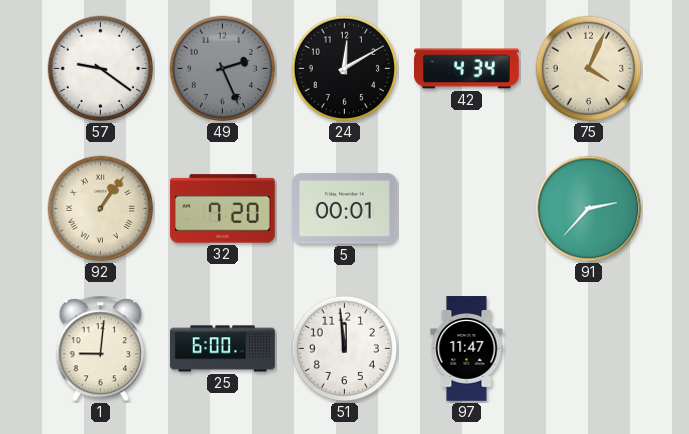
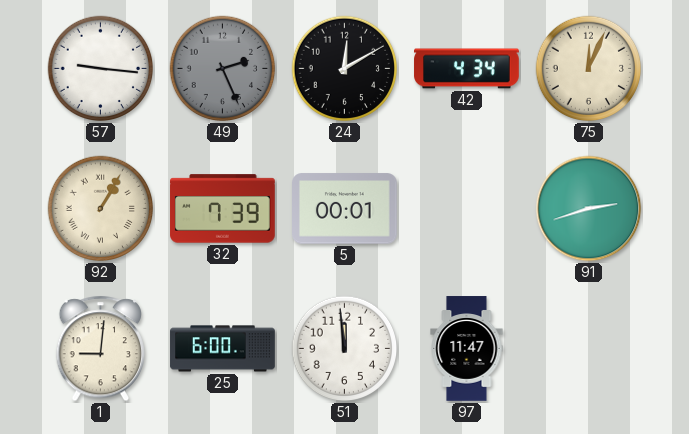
57: 9:21 -> 9:16
75: 4:04 -> 12:04
92: 1:06 -> 1:05
32: 7:20 -> 7:39
91: 2:37 -> 2:42
